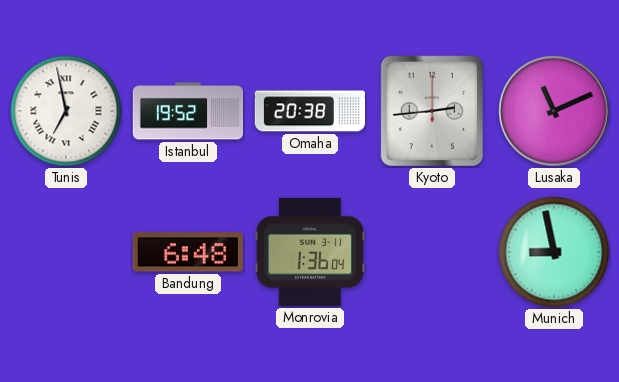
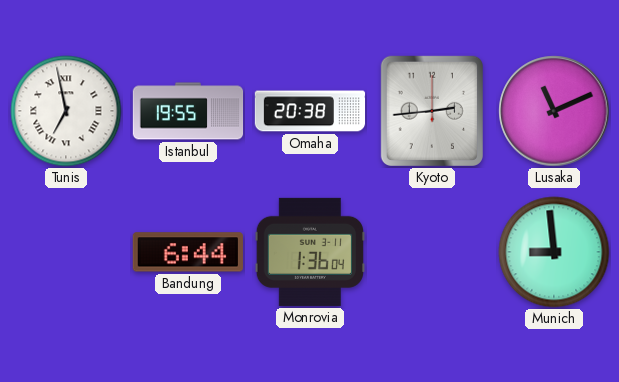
Istanbul: 19:52 -> 19:55
Bandung: 6:48 -> 6:44
Munich: 8:58 -> 8:59
